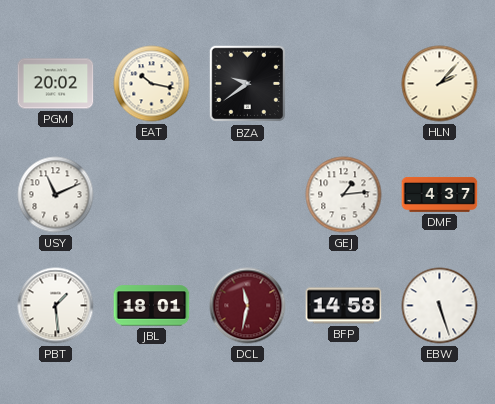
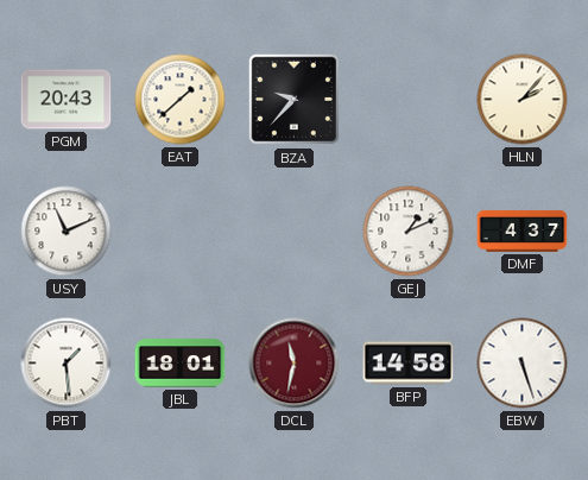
PGM: 20:02 -> 20:43
EAT: 10:17 -> 1:38
BZA: 9:39 -> 9:37
GEJ: 1:14 -> 1:11
